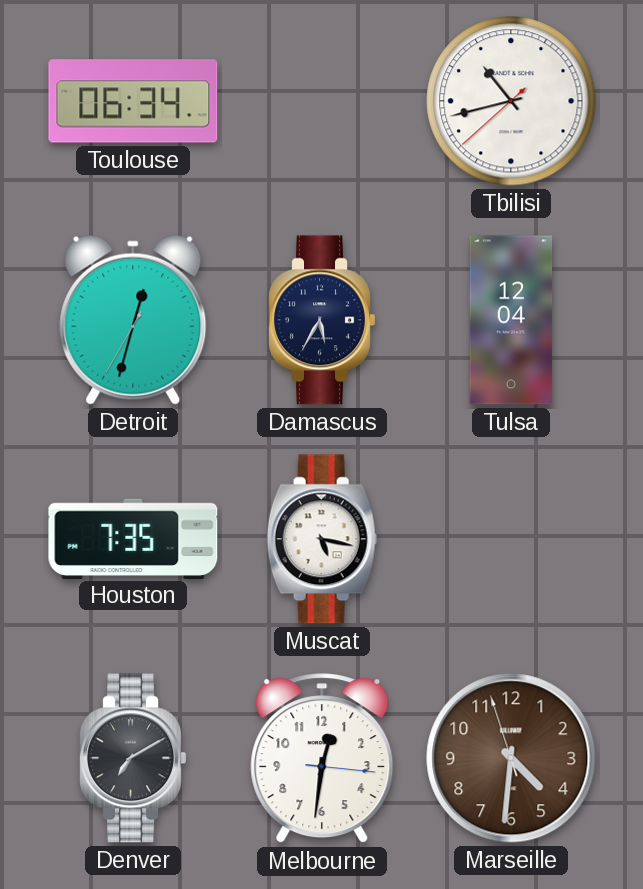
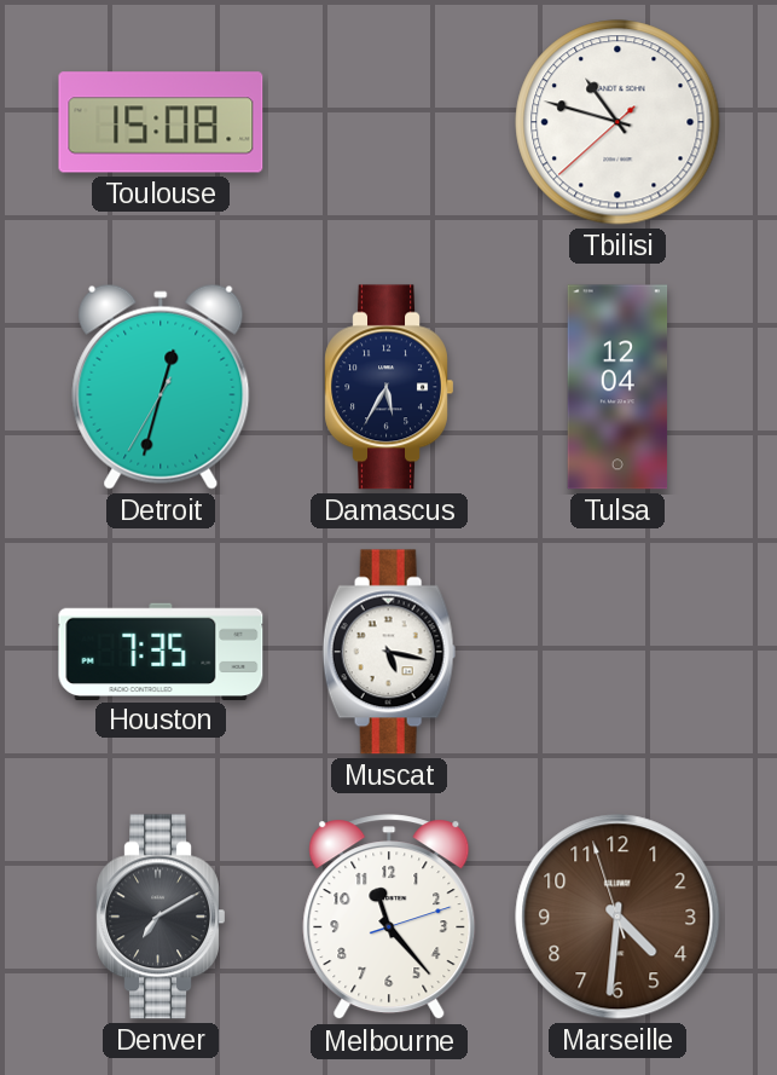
Toulouse: 06:34 -> 15:08
Tbilisi: 10:42 -> 10:47
Melbourne: 12:31 -> 11:23
